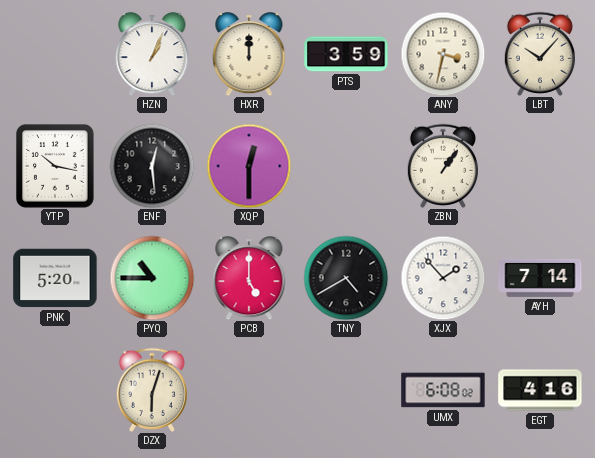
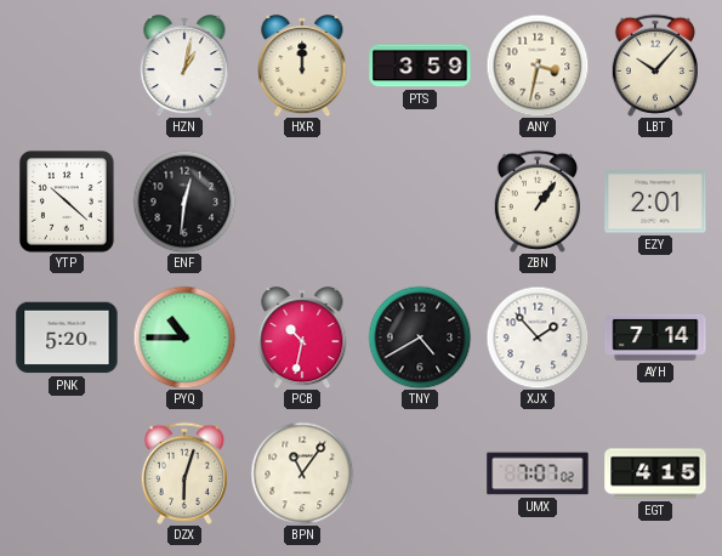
HZN: 1:04 -> 1:02
YTP: 10:17 -> 10:22
ENF: 12:29 -> 12:31
XQP: 12:30 -> none
EZY: none -> 2:01
PCB: 5:00 -> 10:32
BPN: none -> 11:06
UMX: 6:08 -> 7:07
EGT: 4:16 -> 4:15
